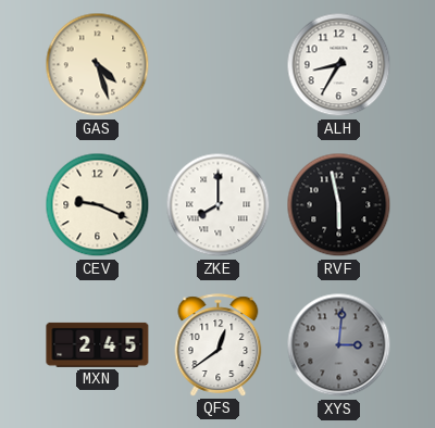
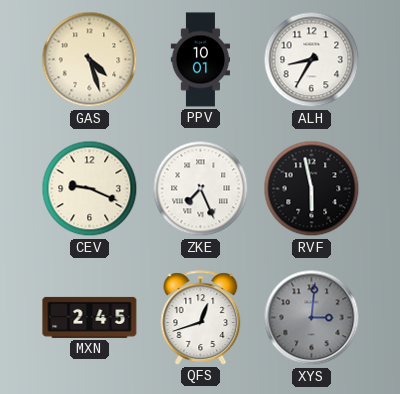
PPV: none -> 10:01
ZKE: 8:00 -> 7:26
QFS: 12:39 -> 12:42
